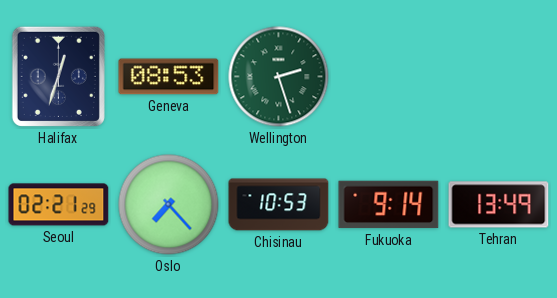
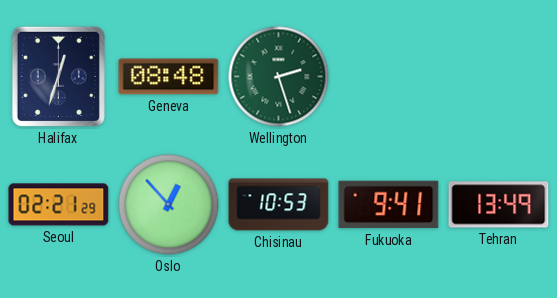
Geneva: 08:53 -> 08:48
Oslo: 7:23 -> 12:53
Fukuoka: 9:14 -> 9:41
